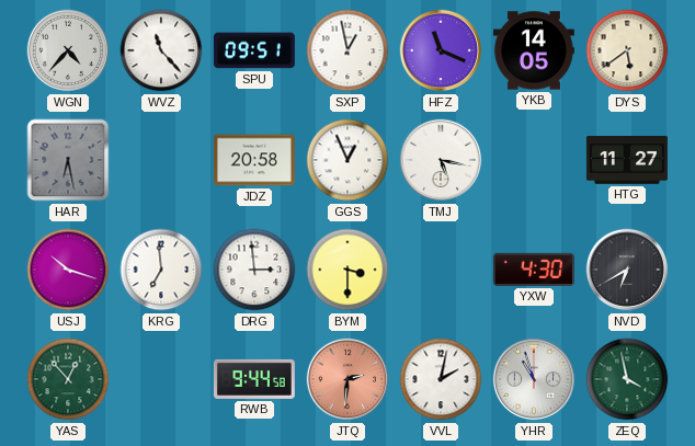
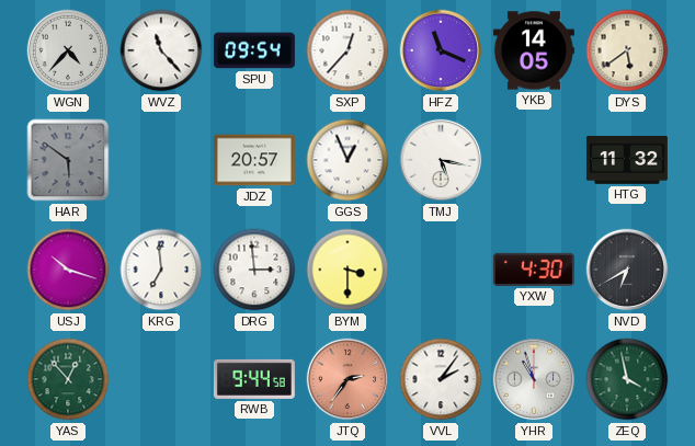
SPU: 09:51 -> 09:54
SXP: 12:58 -> 12:37
HAR: 6:28 -> 5:51
JDZ: 20:58 -> 20:57
HTG: 11:27 -> 11:32
JTQ: 2:31 -> 2:36
VVL: 2:02 -> 2:06
